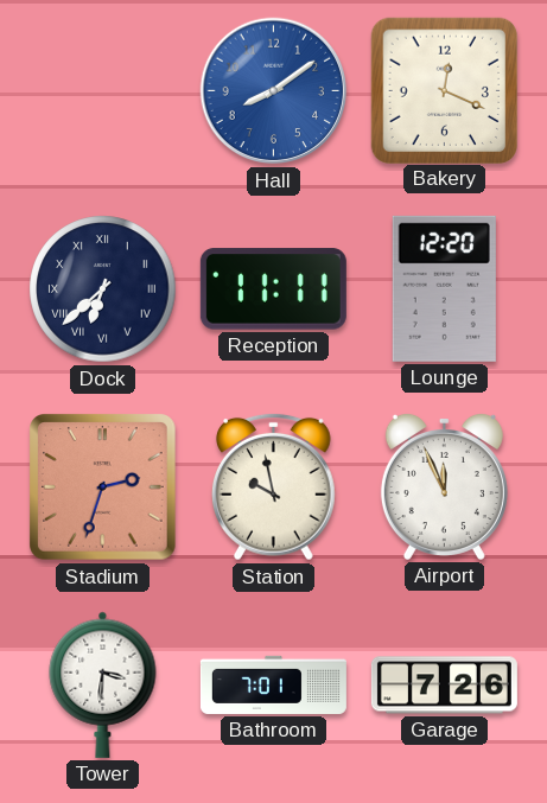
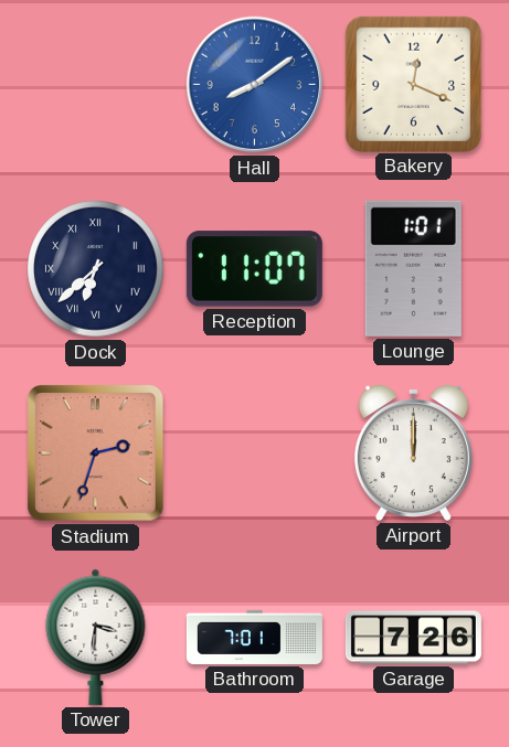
Reception: 11:11 -> 11:07
Lounge: 12:20 -> 1:01
Station: 9:58 -> none
Airport: 11:56 -> 12:00
